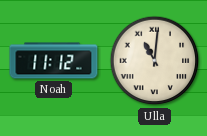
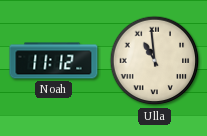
Ulla: 11:01 -> 10:59
